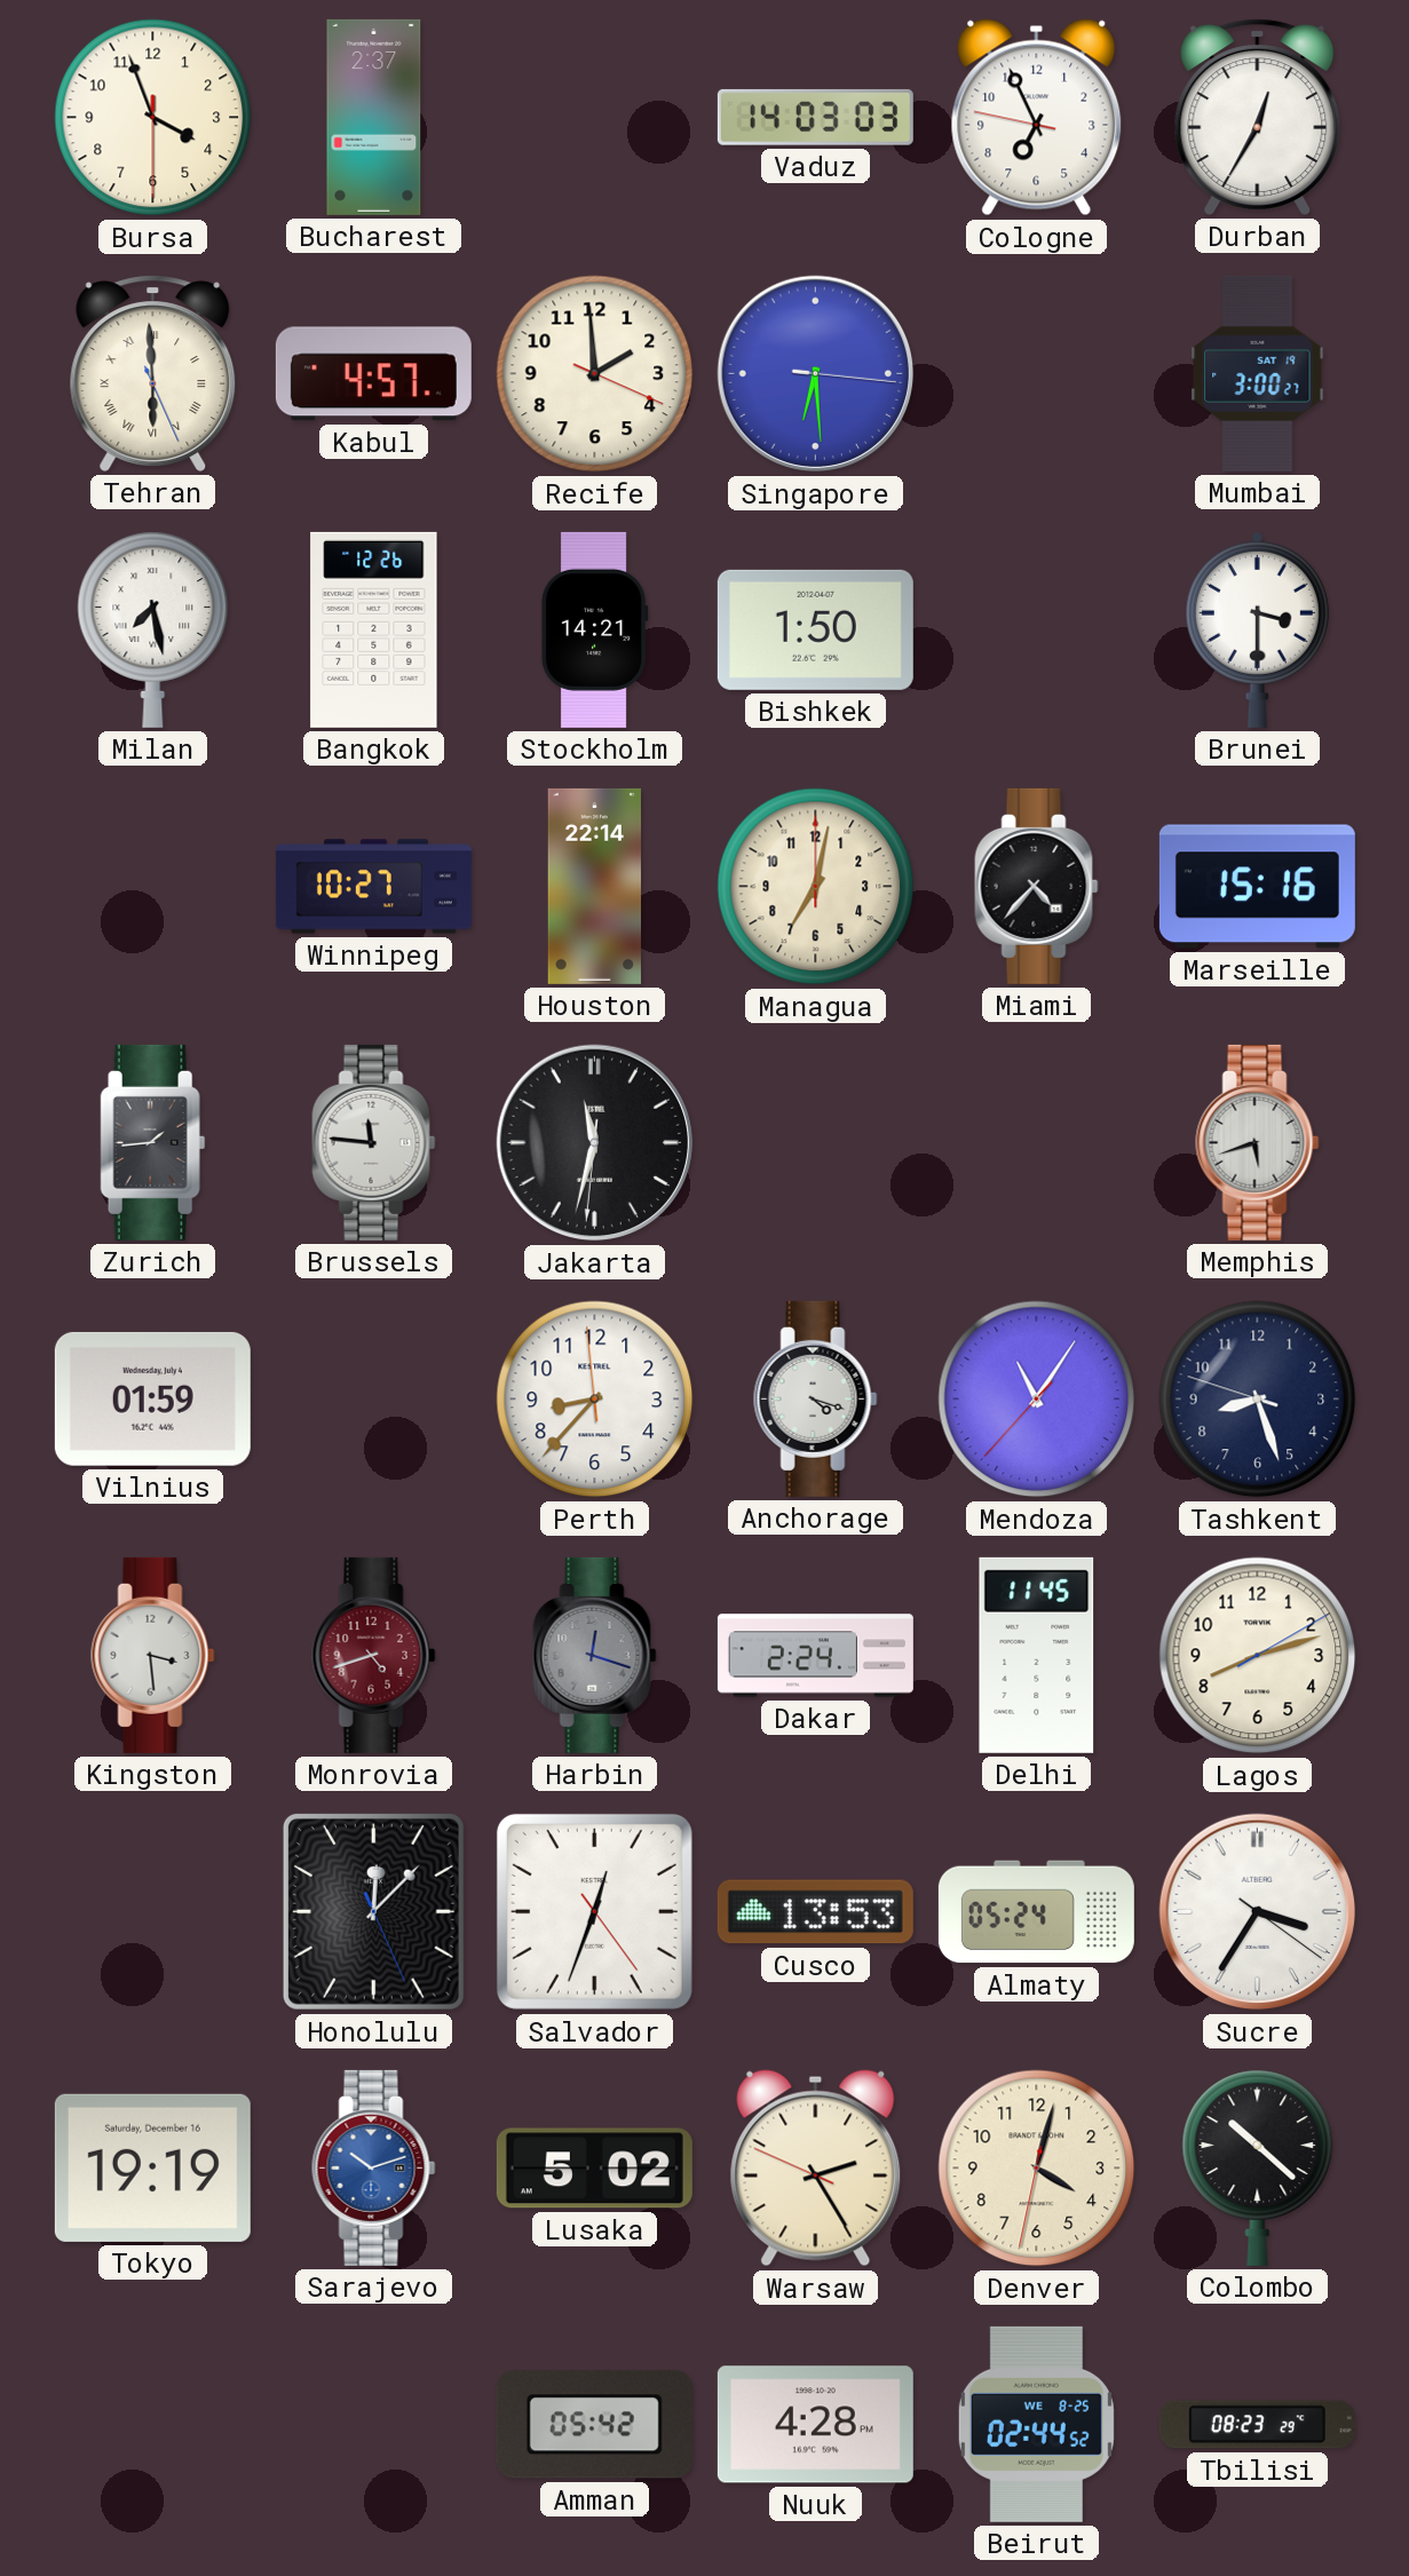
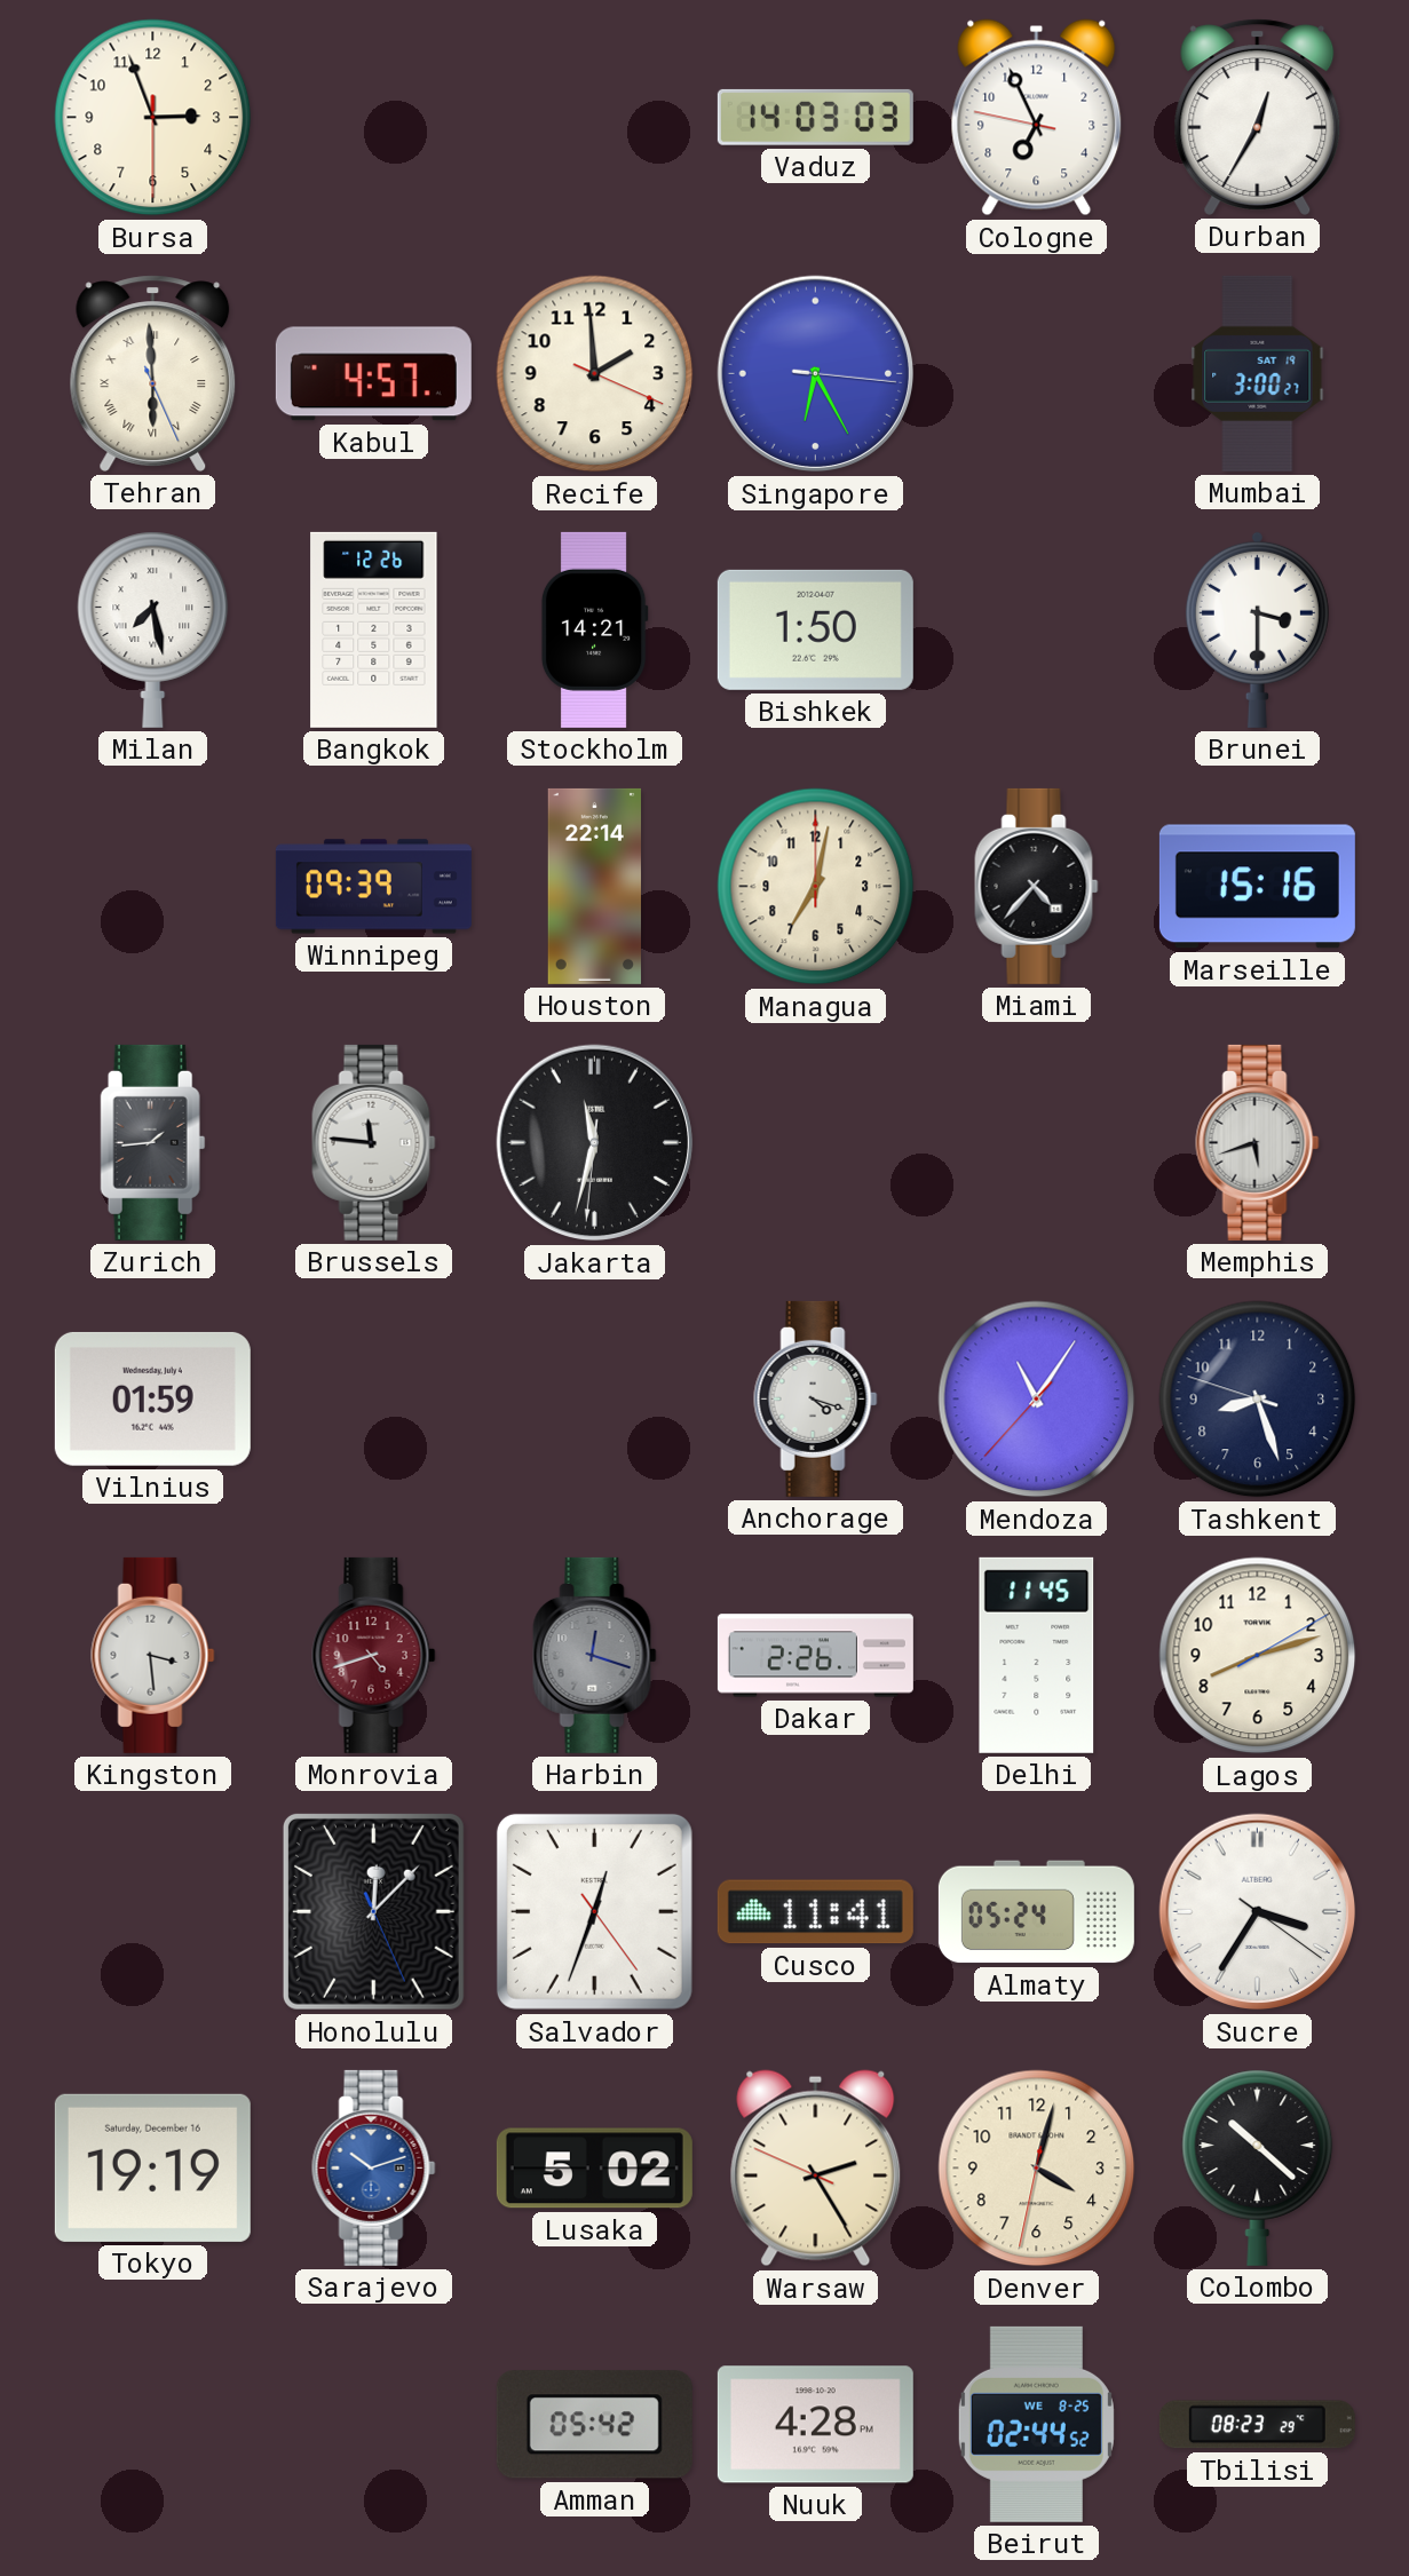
Bursa: 3:56 -> 2:56
Bucharest: 2:37 -> none
Singapore: 6:29 -> 6:25
Winnipeg: 10:27 -> 09:39
Perth: 8:36 -> none
Dakar: 2:24 -> 2:26
Cusco: 13:53 -> 11:41
